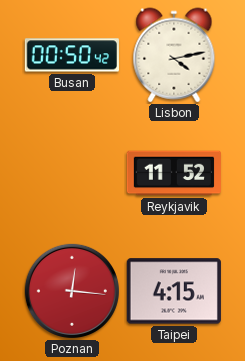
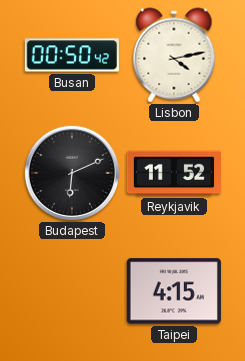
Budapest: none -> 6:11
Poznan: 12:16 -> none
